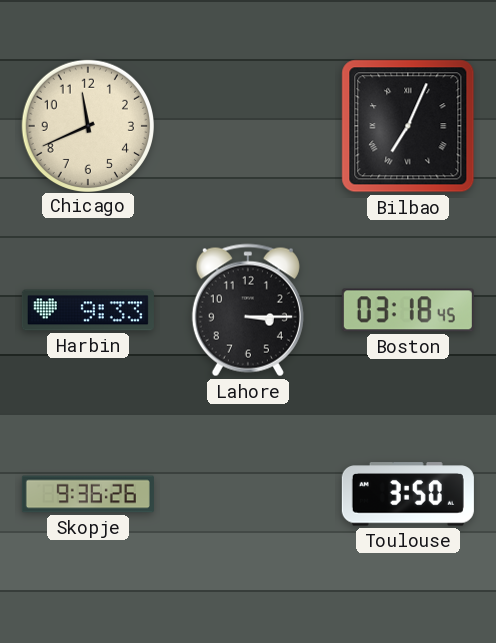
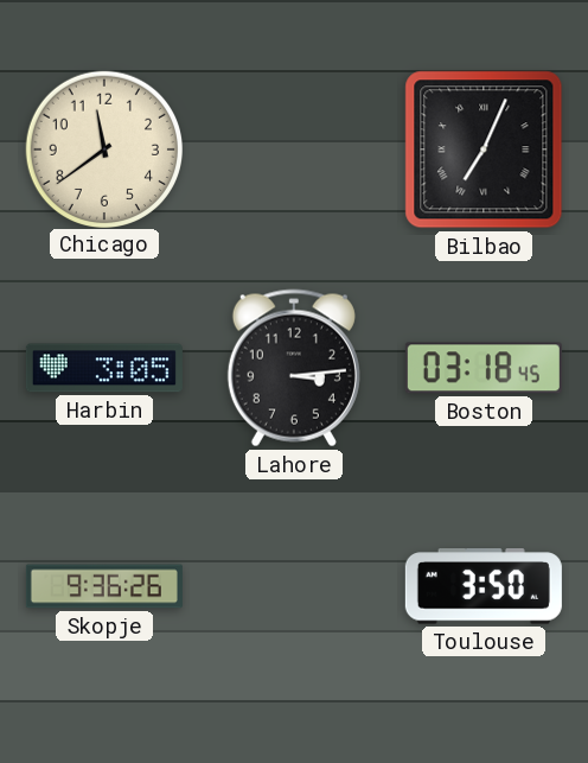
Chicago: 11:41 -> 11:39
Harbin: 9:33 -> 3:05
Lahore: 3:15 -> 3:14
